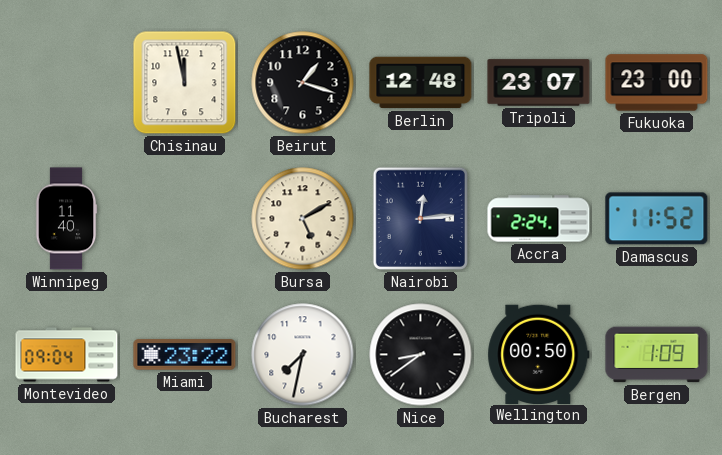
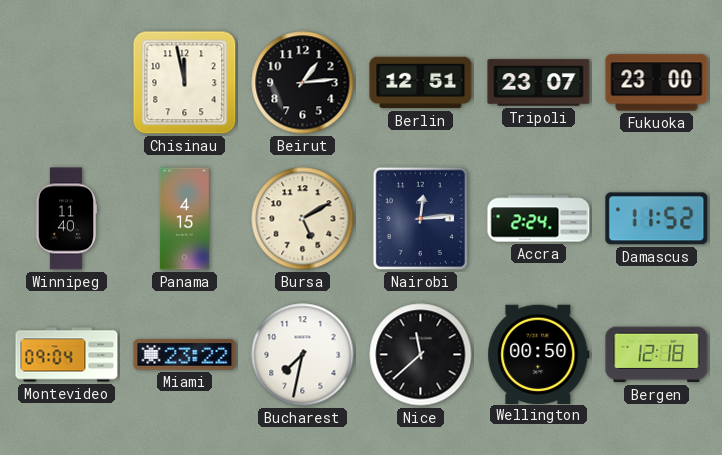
Beirut: 1:18 -> 1:14
Berlin: 12:48 -> 12:51
Panama: none -> 4:15
Nice: 8:39 -> 11:38
Bergen: 1:09 -> 12:18
